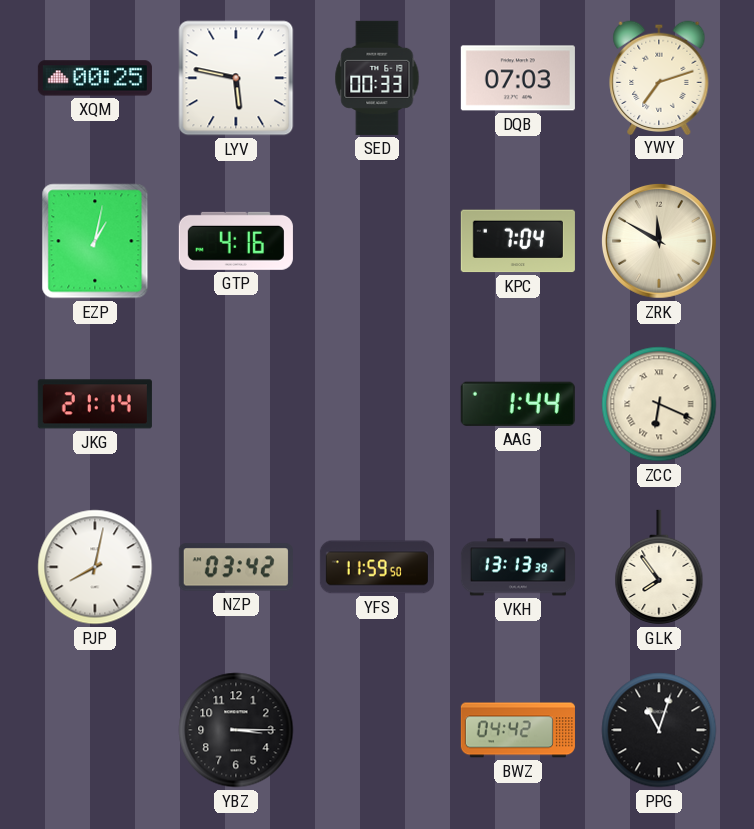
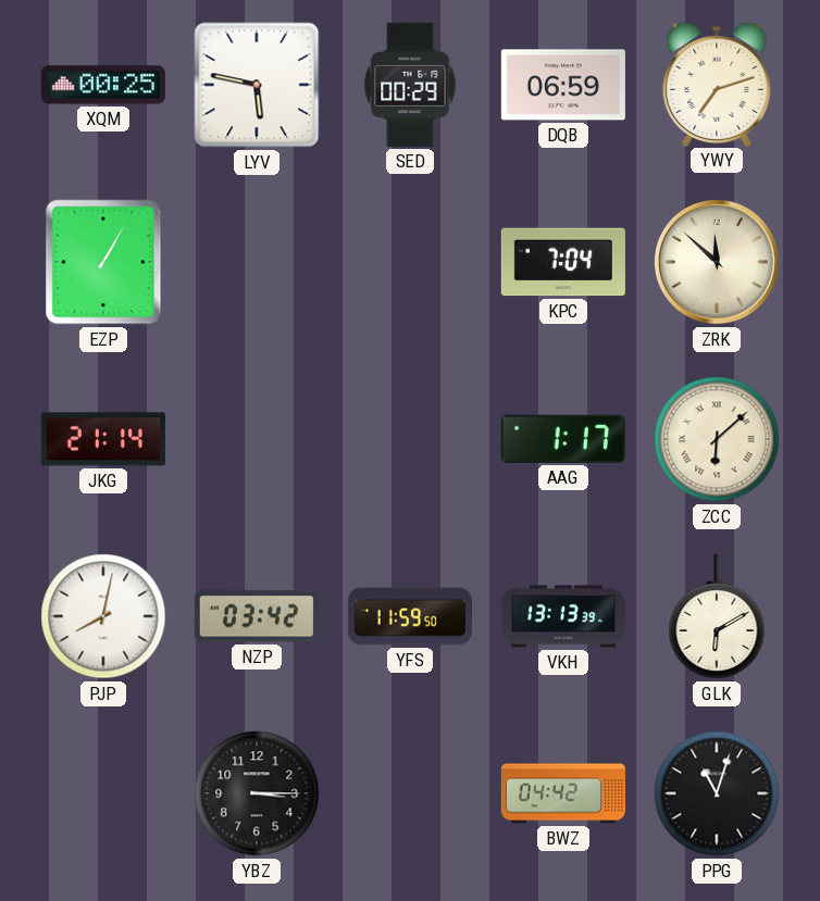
SED: 00:33 -> 00:29
DQB: 07:03 -> 06:59
EZP: 1:02 -> 1:05
GTP: 4:16 -> none
ZRK: 11:50 -> 11:52
AAG: 1:44 -> 1:17
ZCC: 6:19 -> 6:08
GLK: 7:54 -> 6:10
